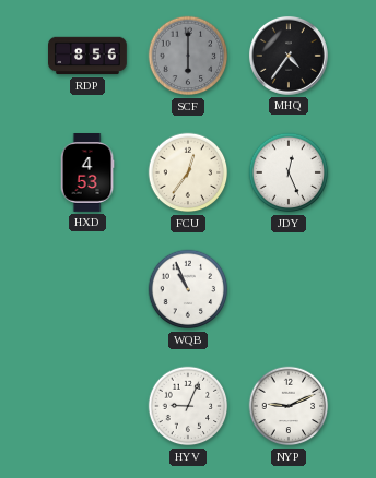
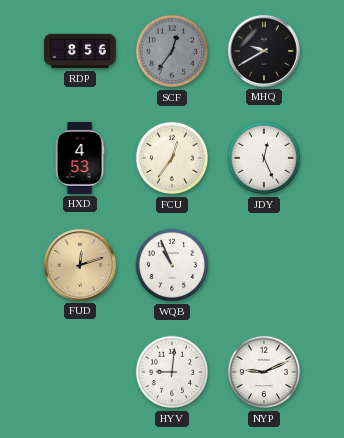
SCF: 6:00 -> 12:36
MHQ: 4:36 -> 9:40
FUD: none -> 12:12
HYV: 9:04 -> 9:01
